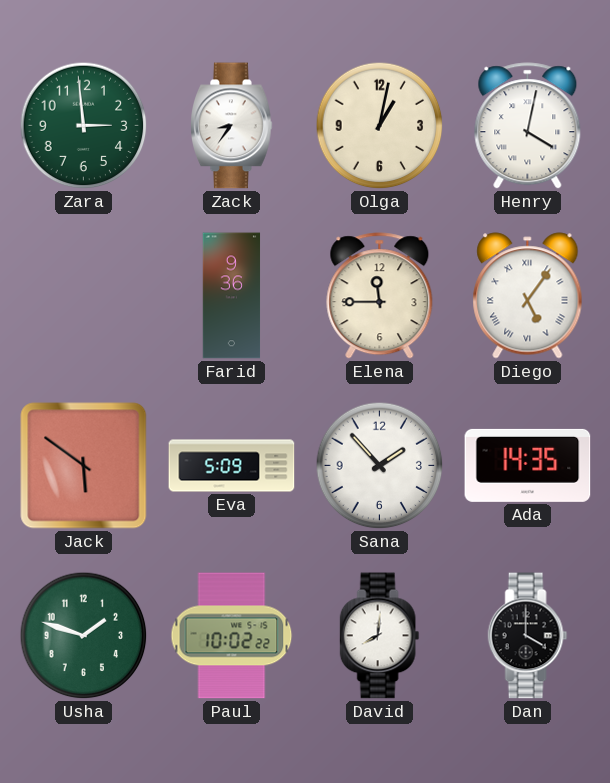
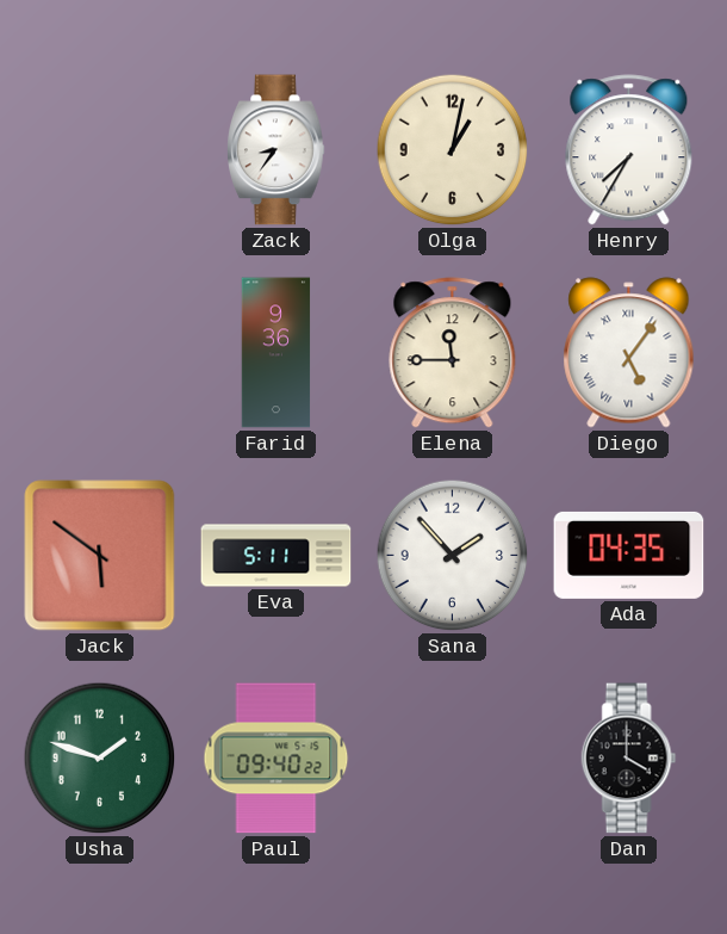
Zara: 2:59 -> none
Henry: 4:02 -> 7:35
Eva: 5:09 -> 5:11
Ada: 14:35 -> 04:35
Paul: 10:02 -> 09:40
David: 8:01 -> none
